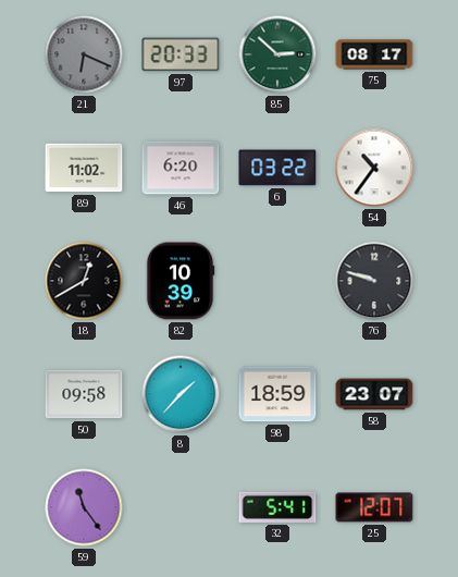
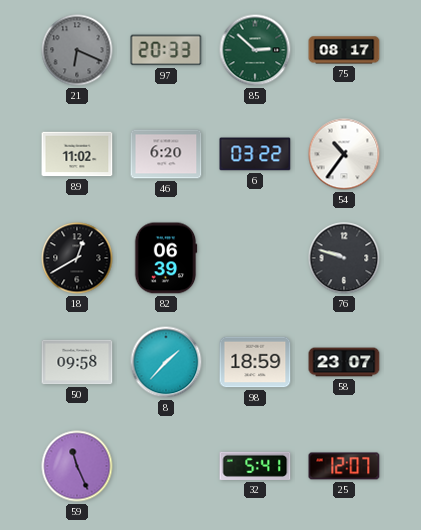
82: 10:39 -> 06:39
59: 11:24 -> 11:26
